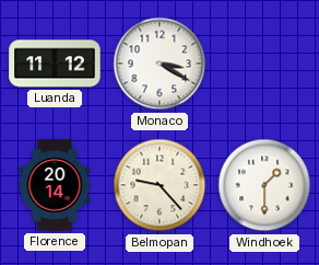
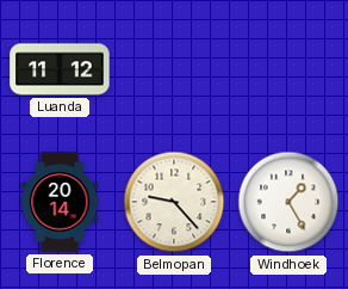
Monaco: 3:20 -> none
Windhoek: 1:30 -> 1:25
